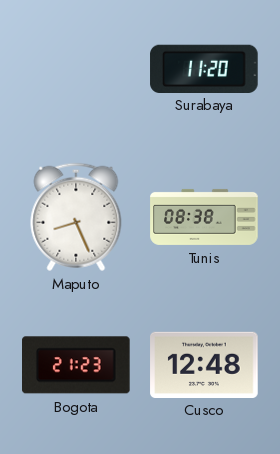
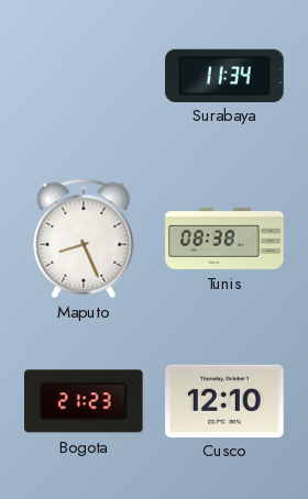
Surabaya: 11:20 -> 11:34
Cusco: 12:48 -> 12:10
